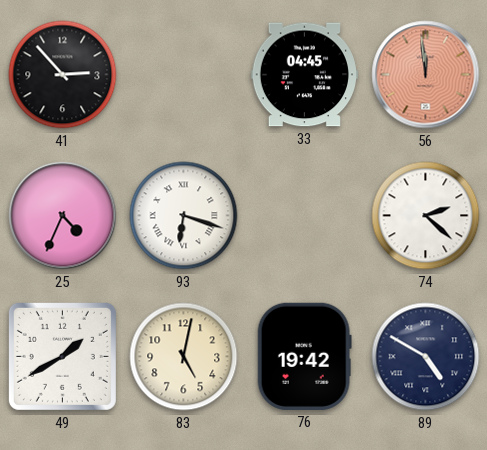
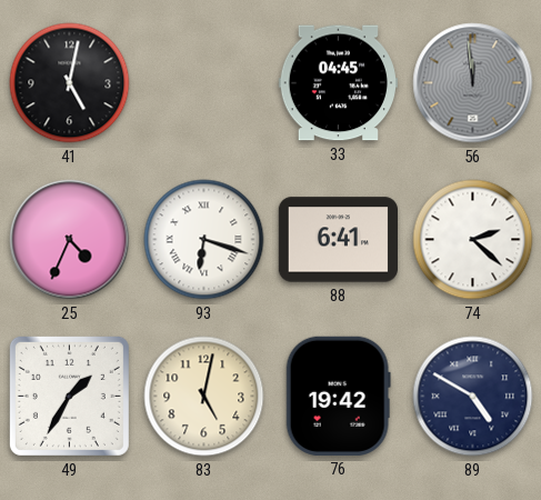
41: 2:53 -> 5:02
56 dial: salmon -> grey
88: none -> 6:41
49: 1:40 -> 1:35
